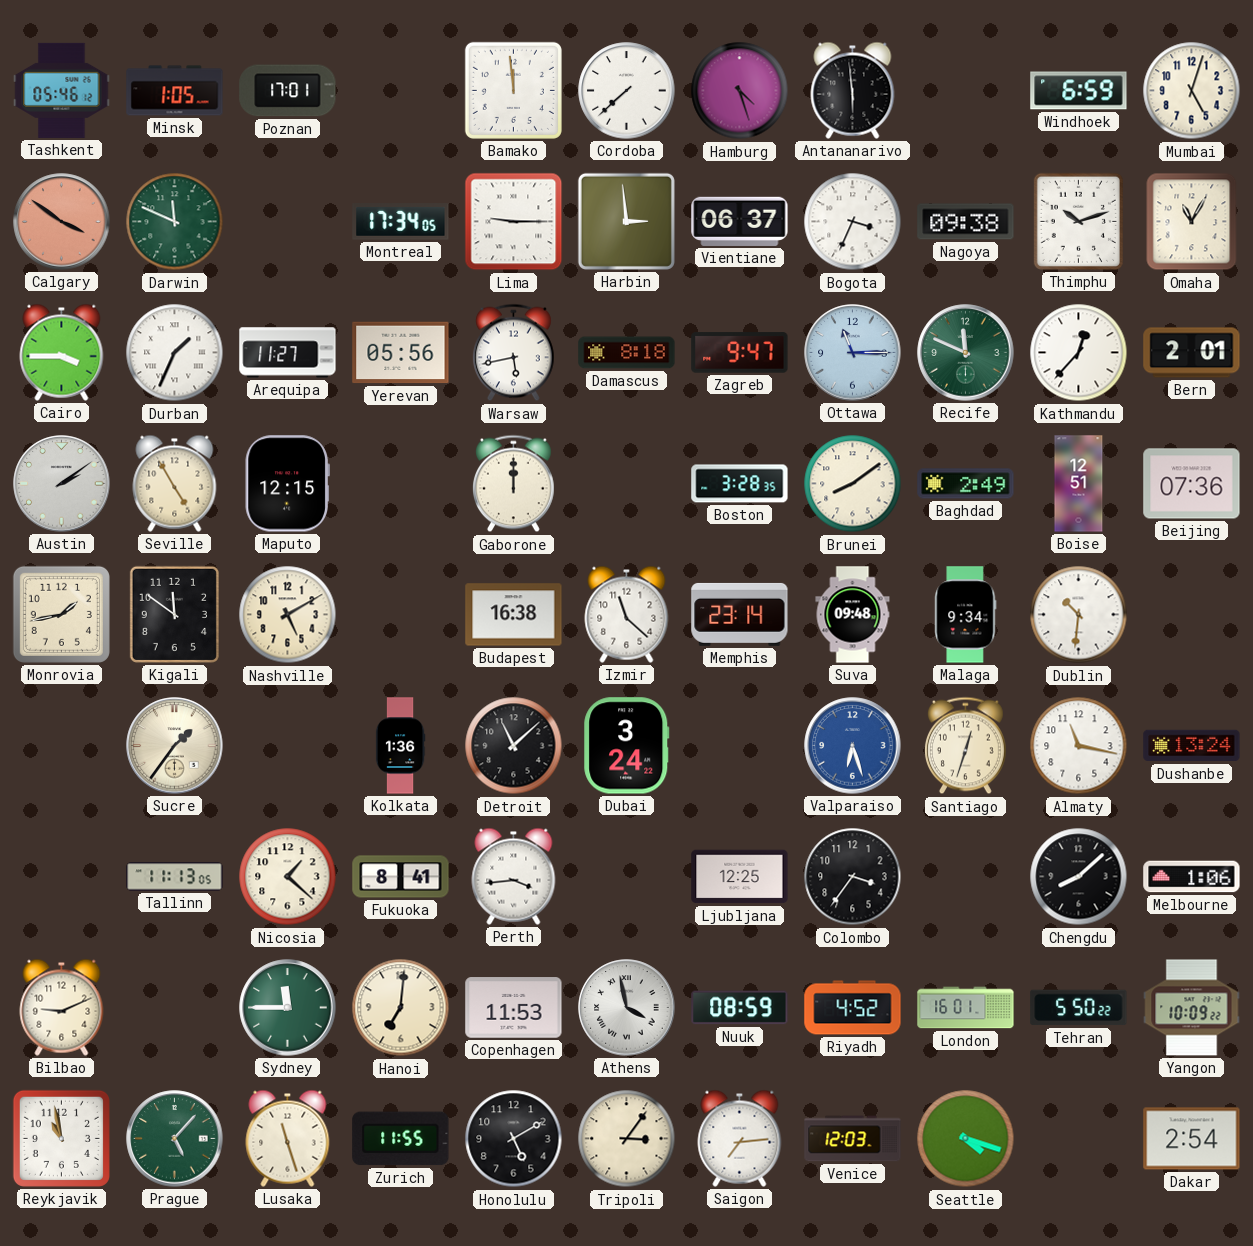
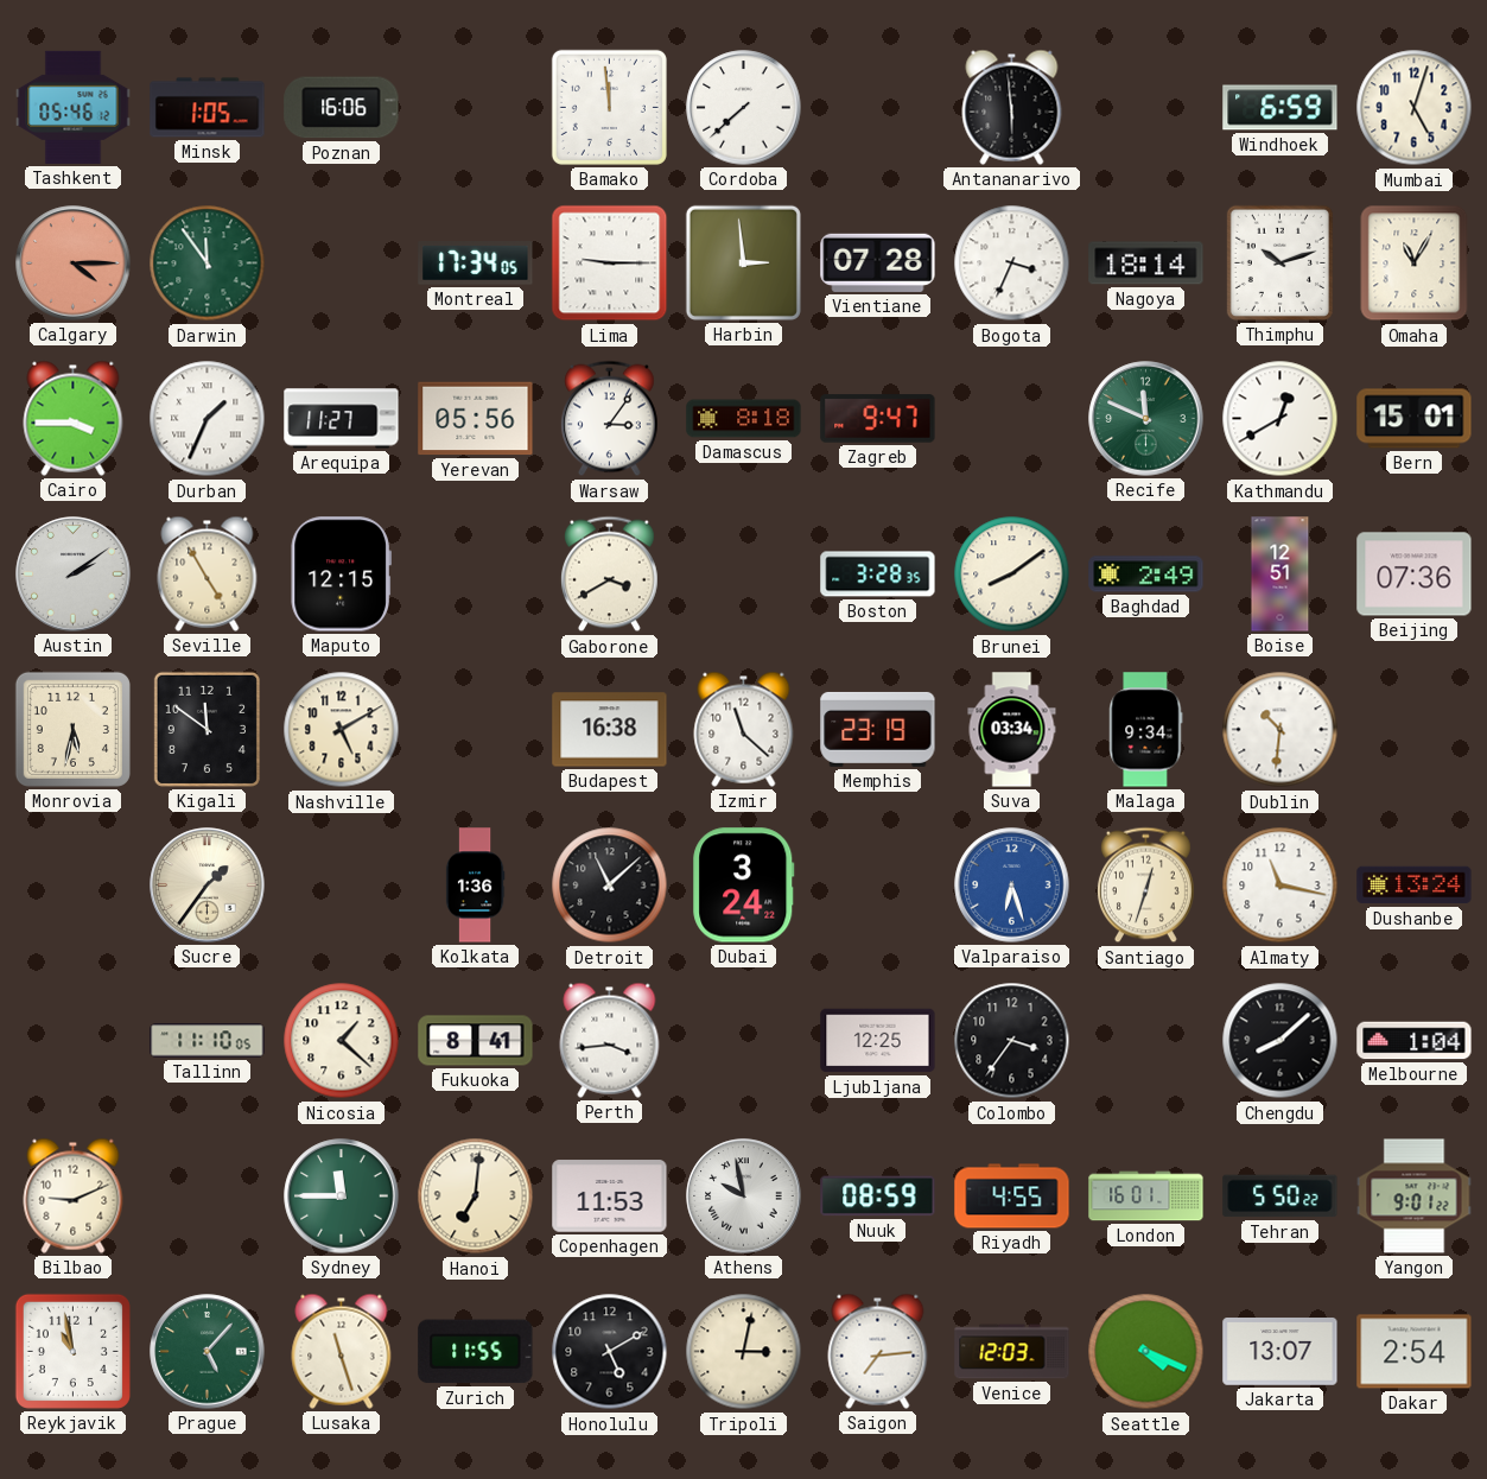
Poznan: 17:01 -> 16:06
Hamburg: 4:27 -> none
Calgary: 3:51 -> 4:15
Darwin: 11:49 -> 11:54
Vientiane: 06:37 -> 07:28
Nagoya: 09:38 -> 18:14
Warsaw: 5:43 -> 3:06
Ottawa: 11:15 -> none
Kathmandu: 12:37 -> 12:40
Bern: 2:01 -> 15:01
Gaborone: 12:00 -> 3:40
Monrovia: 1:43 -> 5:32
Memphis: 23:14 -> 23:19
Suva: 09:48 -> 03:34
Tallinn: 11:13 -> 11:10
Melbourne: 1:06 -> 1:04
Athens: 3:58 -> 9:58
Riyadh: 4:52 -> 4:55
Yangon: 10:09 -> 9:01
Tripoli: 3:06 -> 3:02
Seattle: 4:18 -> 4:19
Jakarta: none -> 13:07
